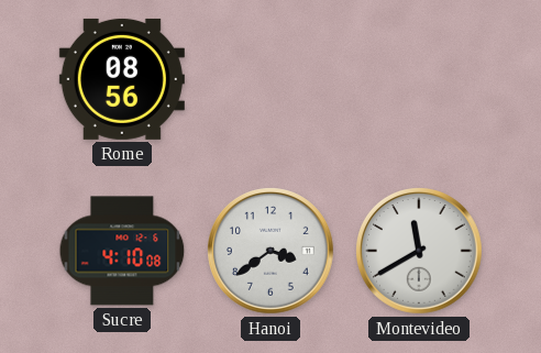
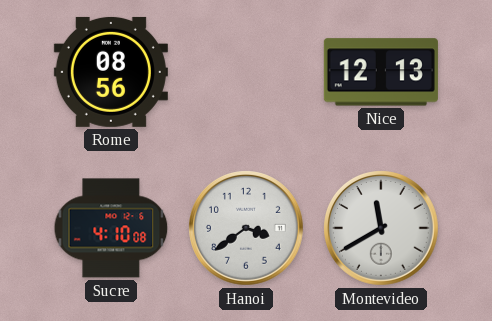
Nice: none -> 12:13
